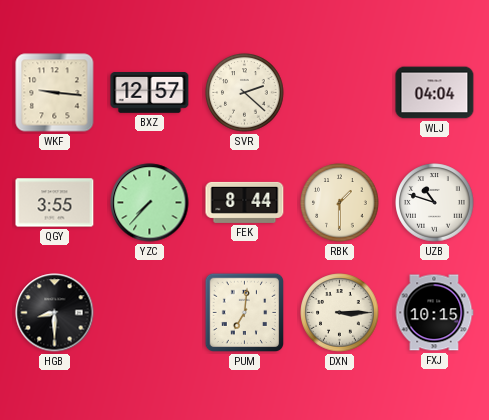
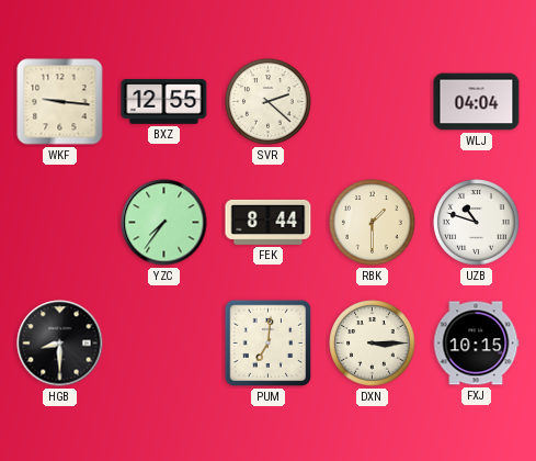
BXZ: 12:57 -> 12:55
QGY: 3:55 -> none
YZC: 7:37 -> 7:36
